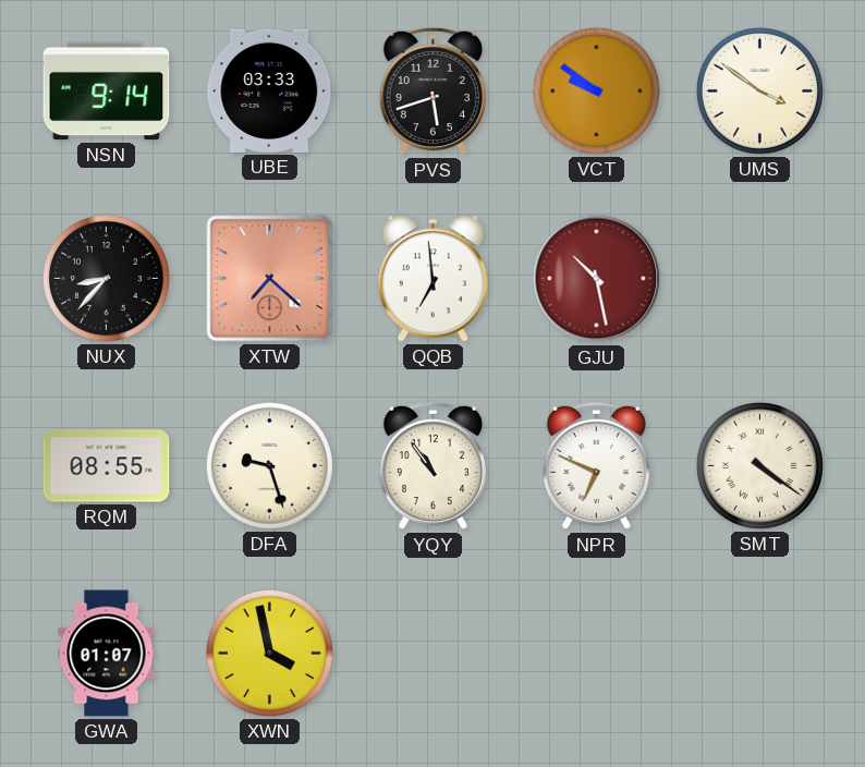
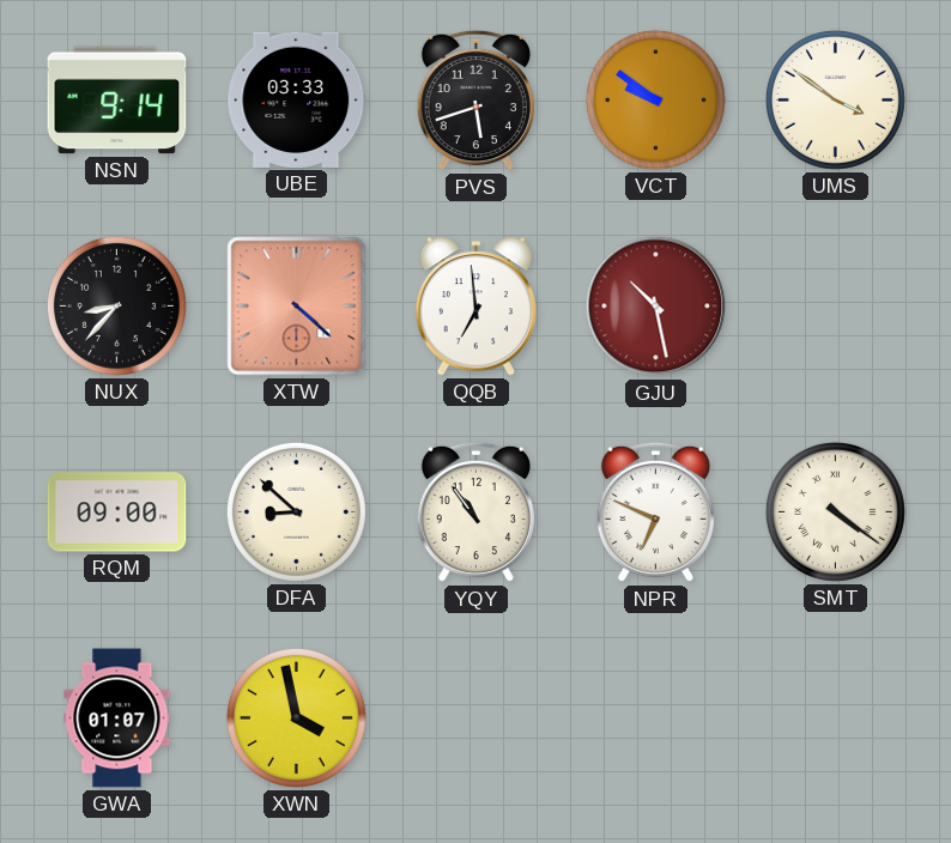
XTW: 7:22 -> 4:22
RQM: 08:55 -> 09:00
DFA: 9:27 -> 8:52
